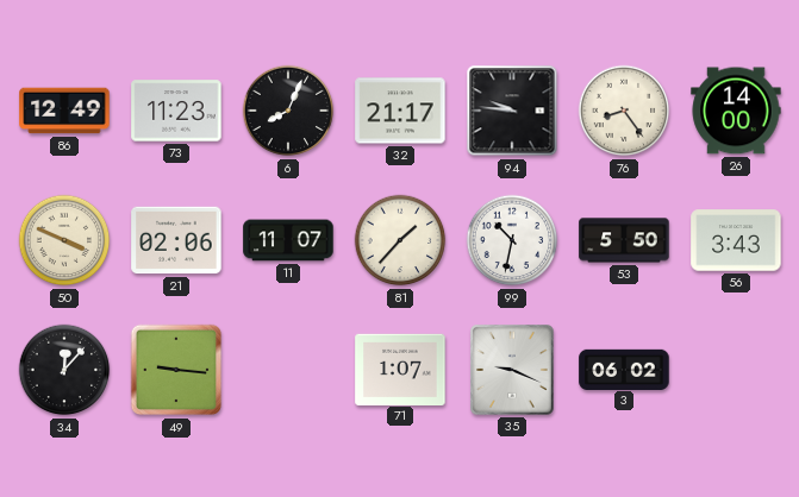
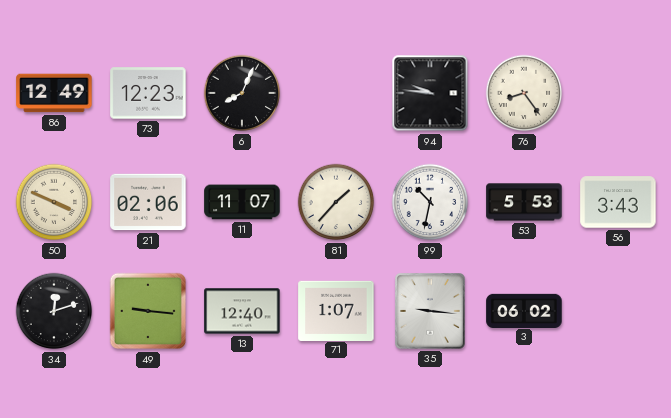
73: 11:23 -> 12:23
32: 21:17 -> none
26: 14:00 -> none
53: 5:50 -> 5:53
34: 12:07 -> 12:12
13: none -> 12:40
35: 9:19 -> 9:16
